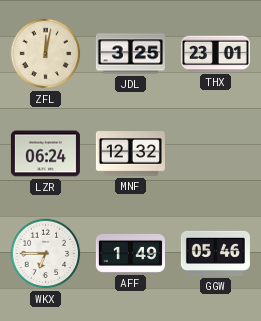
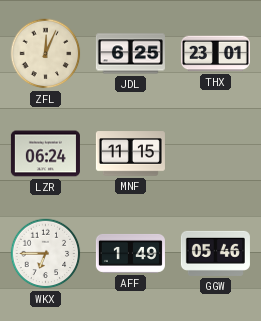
ZFL: 12:02 -> 12:04
JDL: 3:25 -> 6:25
MNF: 12:32 -> 11:15
